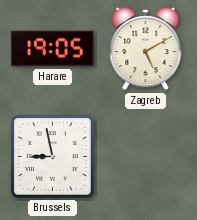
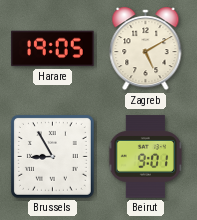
Brussels: 8:58 -> 8:55
Beirut: none -> 9:01
